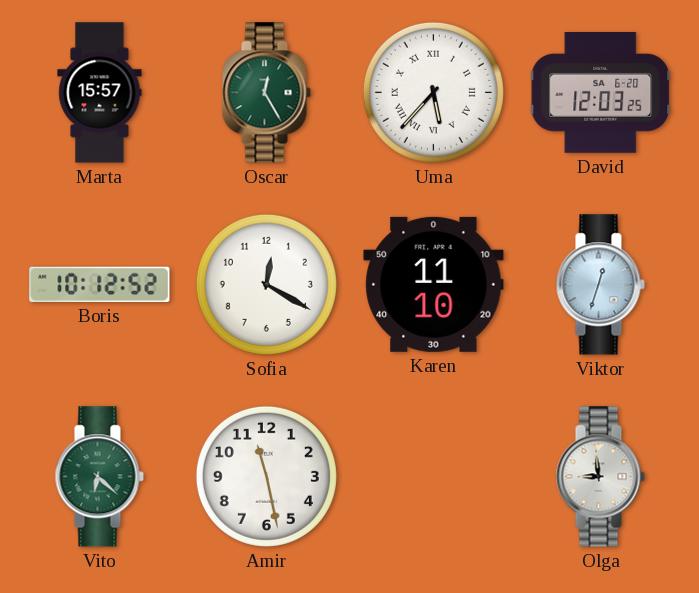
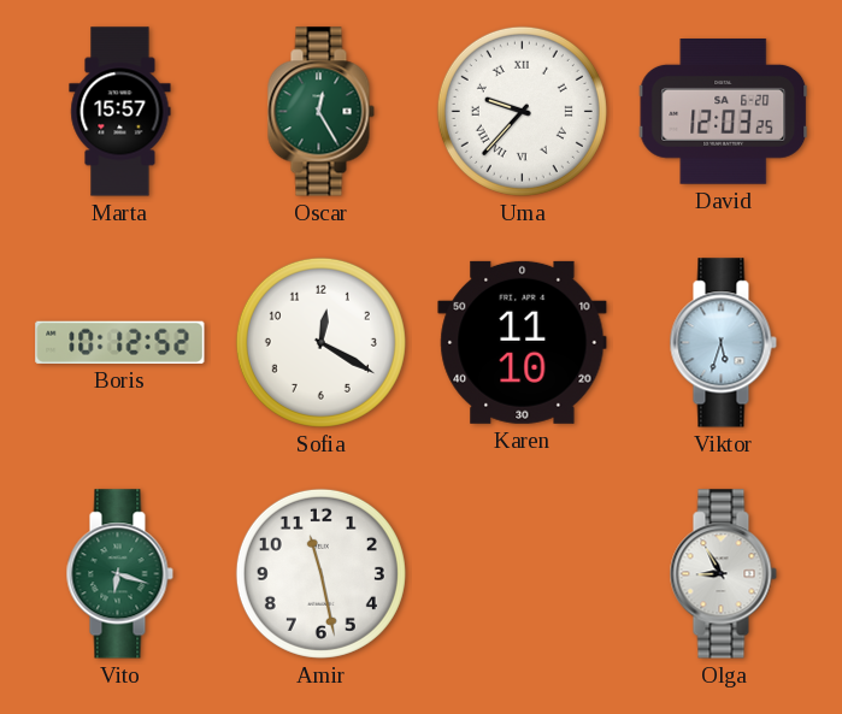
Uma: 5:37 -> 9:37
Viktor: 12:33 -> 5:33
Vito: 6:22 -> 6:18
Olga: 8:59 -> 8:55
